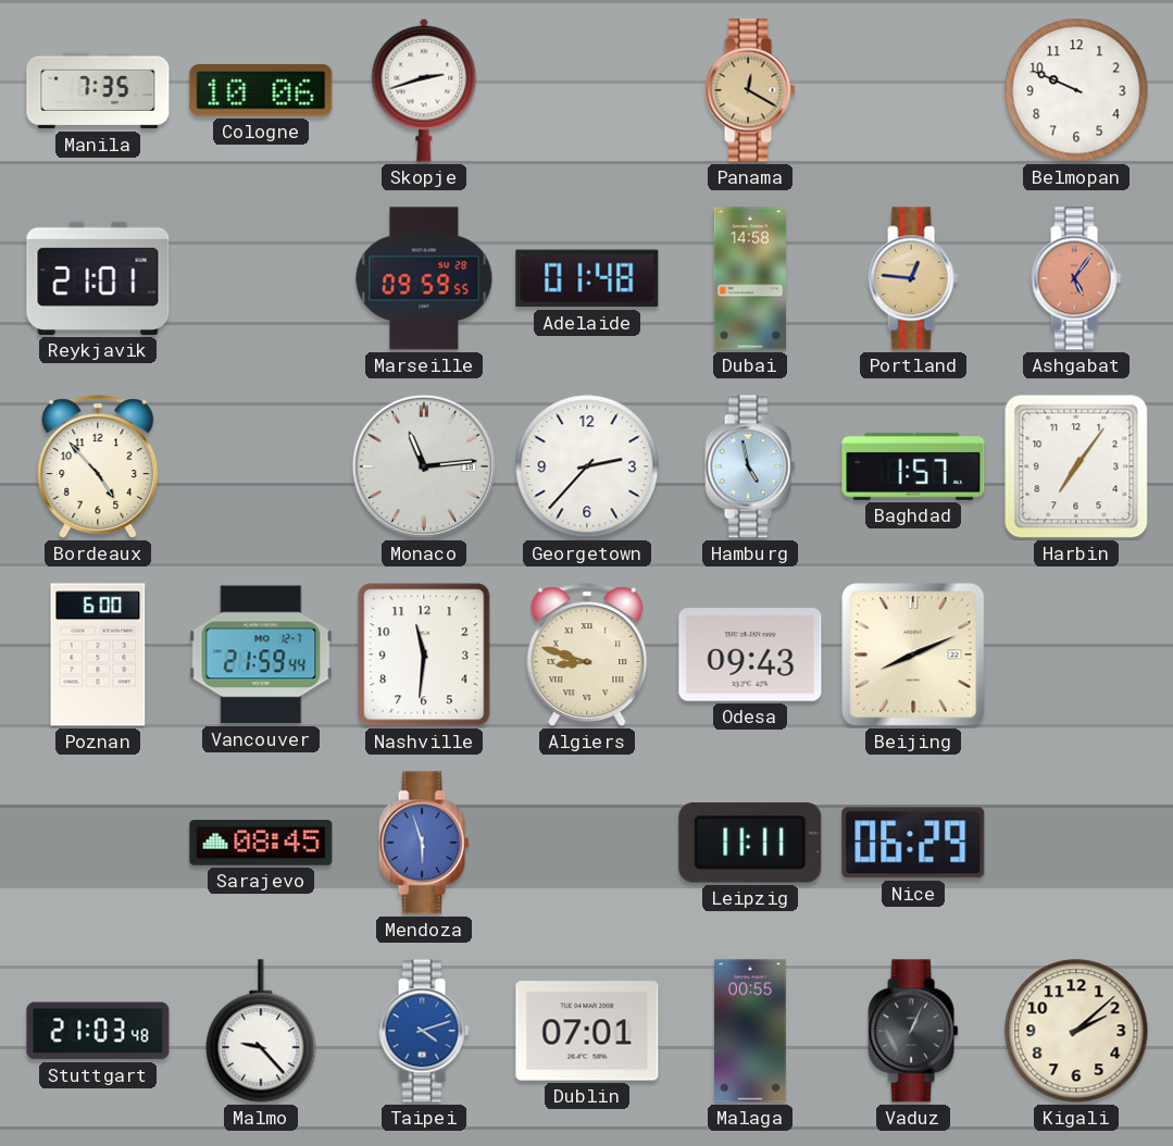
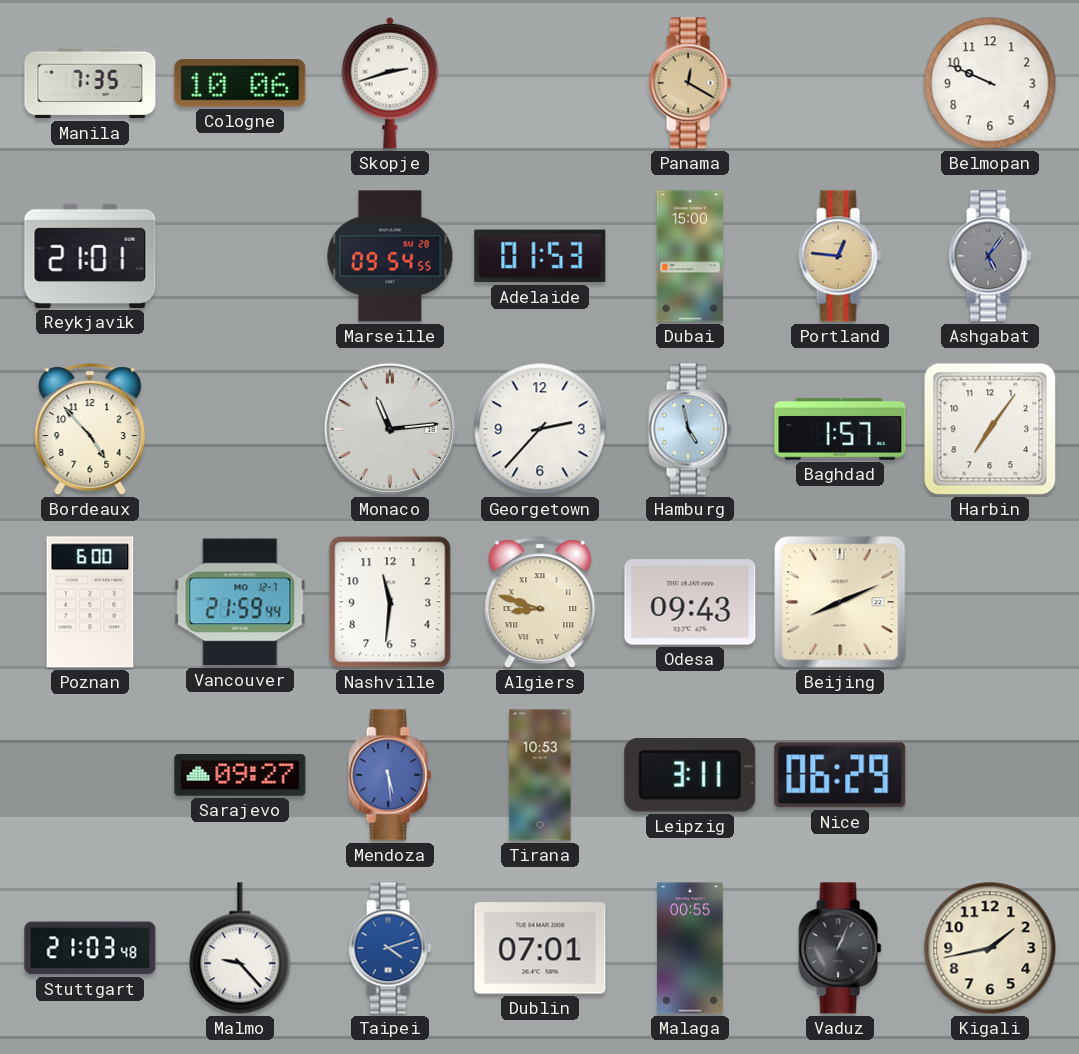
Marseille: 09:59 -> 09:54
Adelaide: 01:48 -> 01:53
Dubai: 14:58 -> 15:00
Ashgabat dial: salmon -> grey
Sarajevo: 08:45 -> 09:27
Mendoza: 5:57 -> 5:29
Tirana: none -> 10:53
Leipzig: 11:11 -> 3:11
Kigali: 2:08 -> 1:43
